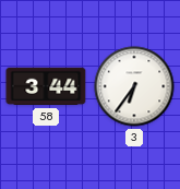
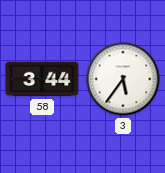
3: 6:36 -> 5:36
